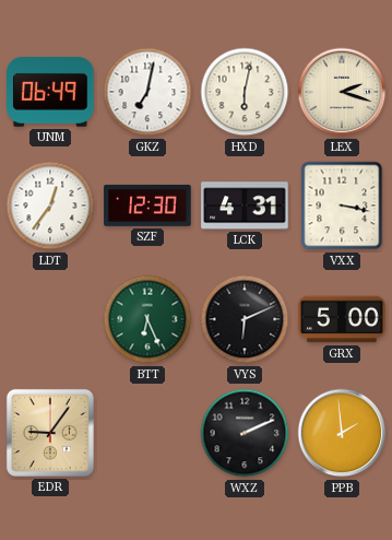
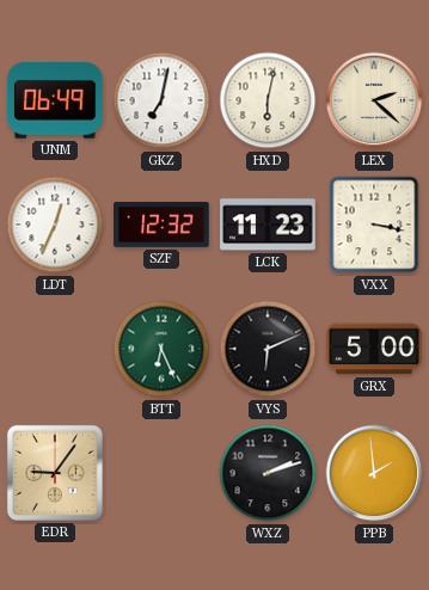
LEX: 2:18 -> 2:22
LDT: 12:36 -> 12:34
SZF: 12:30 -> 12:32
LCK: 4:31 -> 11:23
WXZ: 2:11 -> 2:12
